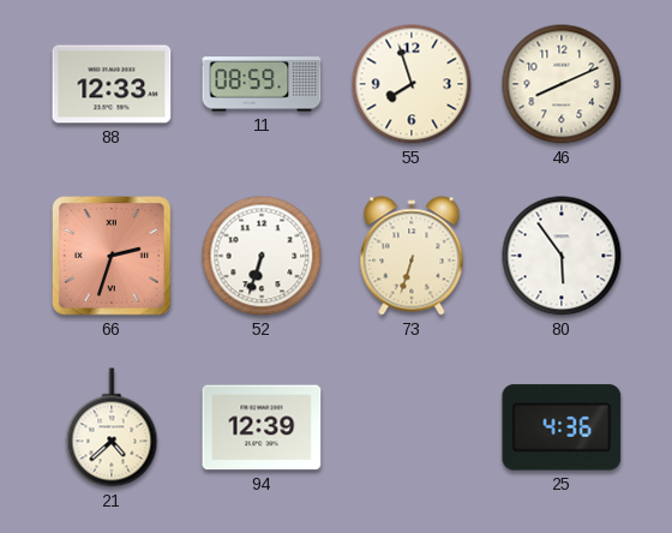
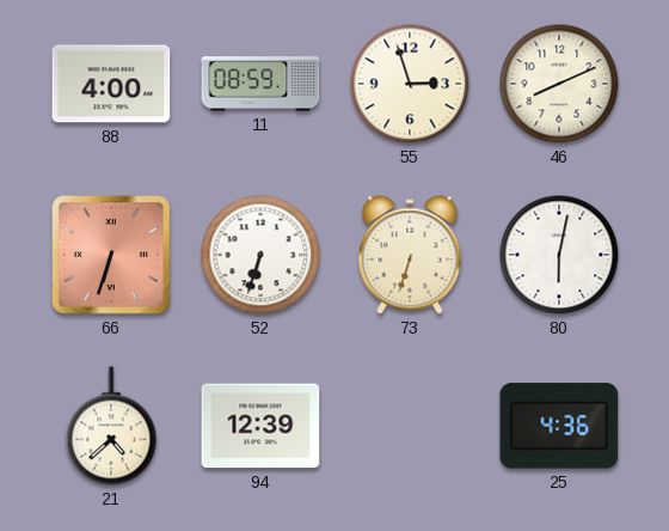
88: 12:33 -> 4:00
55: 7:57 -> 2:57
66: 2:33 -> 6:33
80: 5:54 -> 6:02
